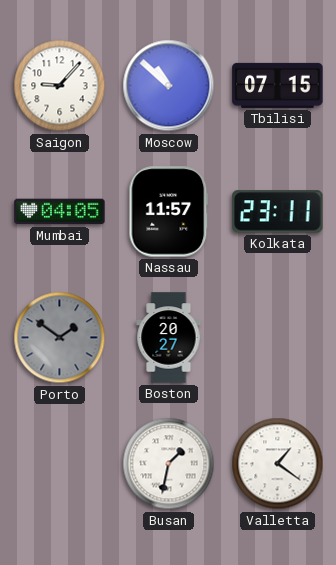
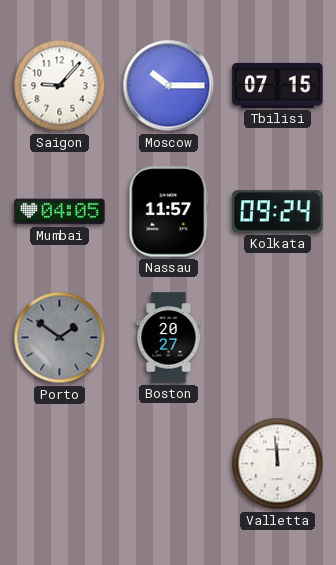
Moscow: 10:52 -> 10:15
Kolkata: 23:11 -> 09:24
Busan: 1:32 -> none
Valletta: 1:21 -> 11:59
